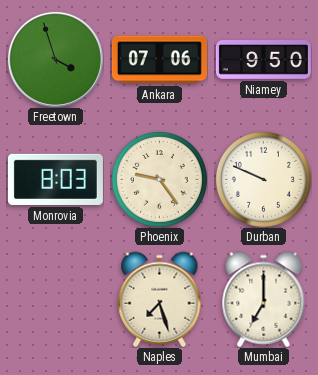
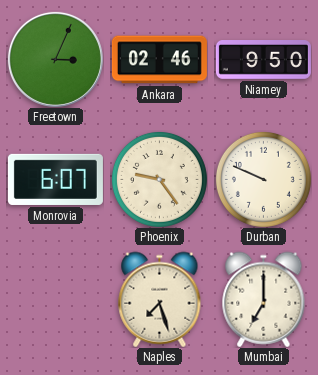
Freetown: 3:57 -> 3:04
Ankara: 07:06 -> 02:46
Monrovia: 8:03 -> 6:07
